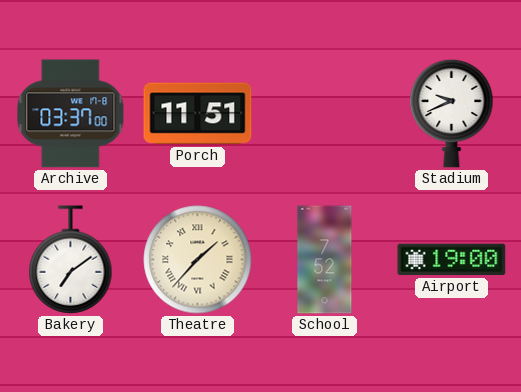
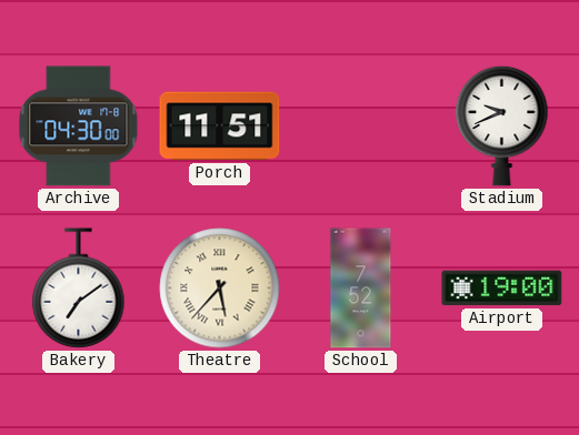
Archive: 03:37 -> 04:30
Theatre: 1:37 -> 5:37
